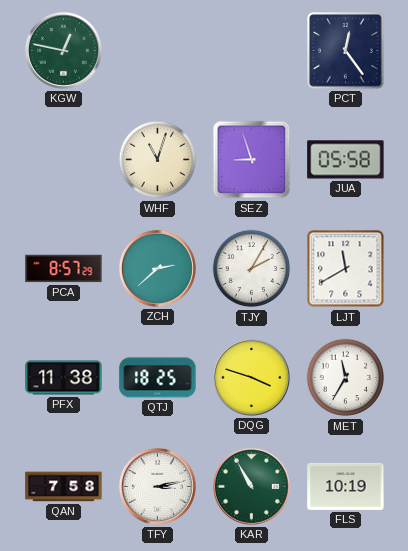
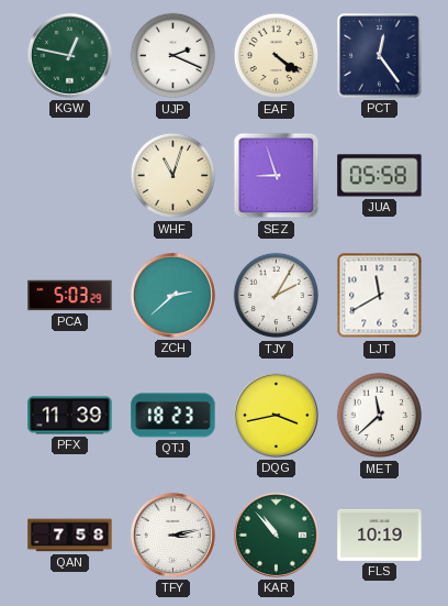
UJP: none -> 2:19
EAF: none -> 4:21
PCA: 8:57 -> 5:03
PFX: 11:38 -> 11:39
QTJ: 18:25 -> 18:23
DQG: 3:48 -> 3:43
MET: 11:35 -> 11:38
KAR: 10:55 -> 10:53
